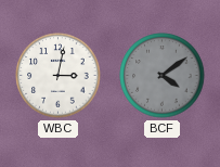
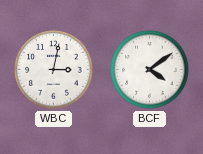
BCF dial: grey -> white
